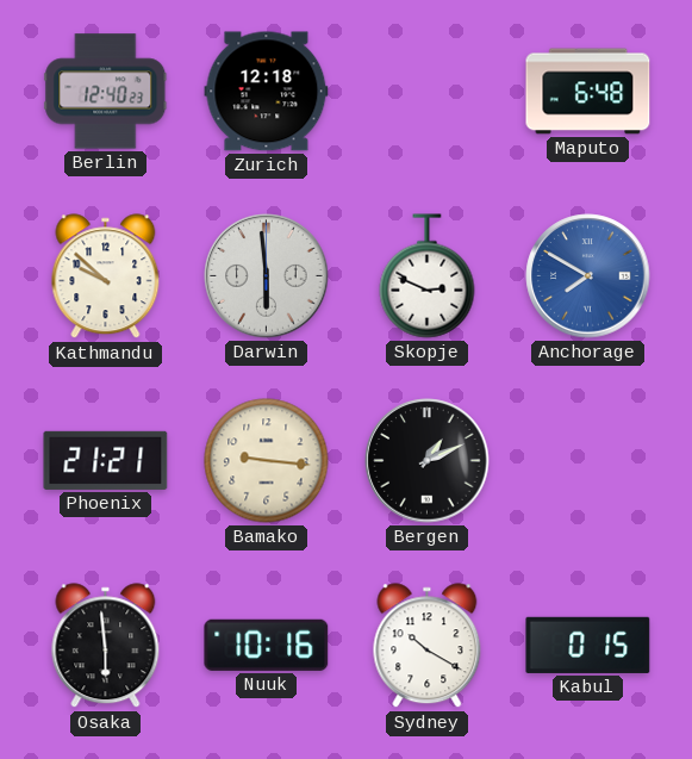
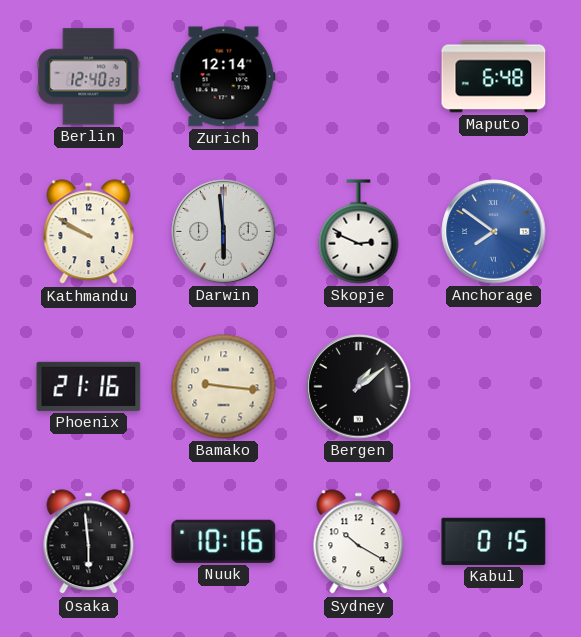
Zurich: 12:18 -> 12:14
Kathmandu: 9:52 -> 9:50
Anchorage: 7:50 -> 7:51
Phoenix: 21:21 -> 21:16
Bergen: 1:11 -> 1:09
